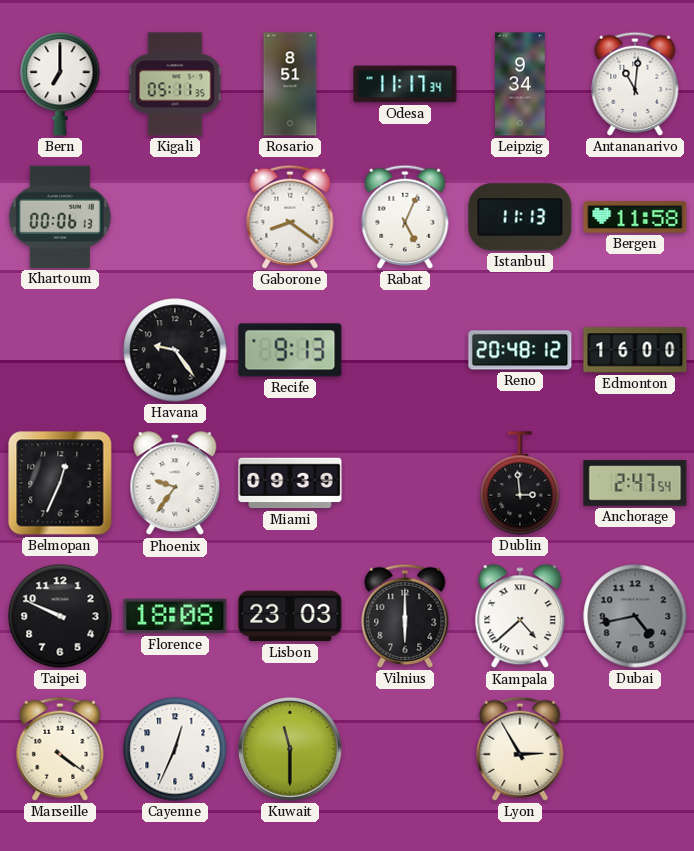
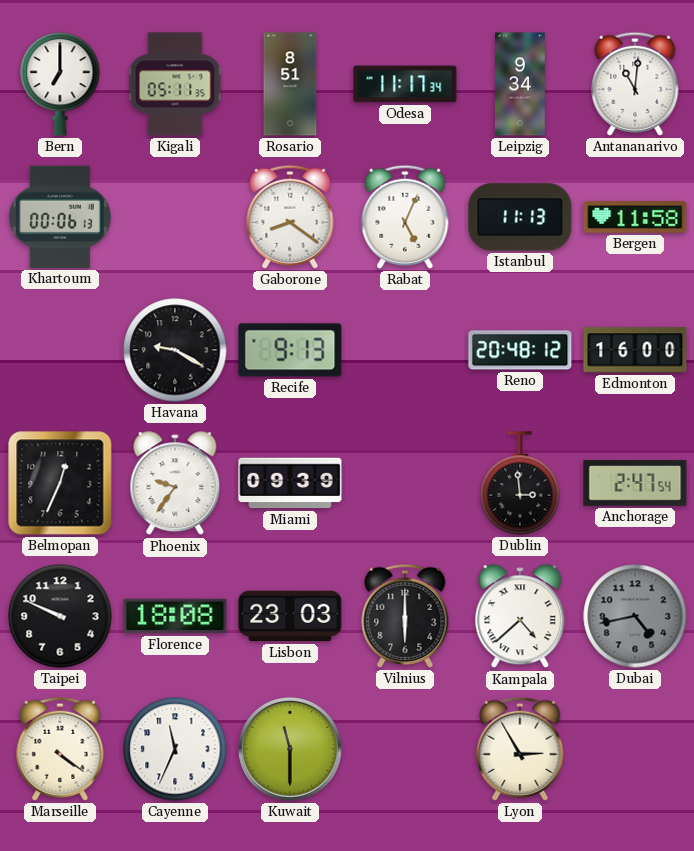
Havana: 9:24 -> 9:20
Cayenne: 12:34 -> 11:34
